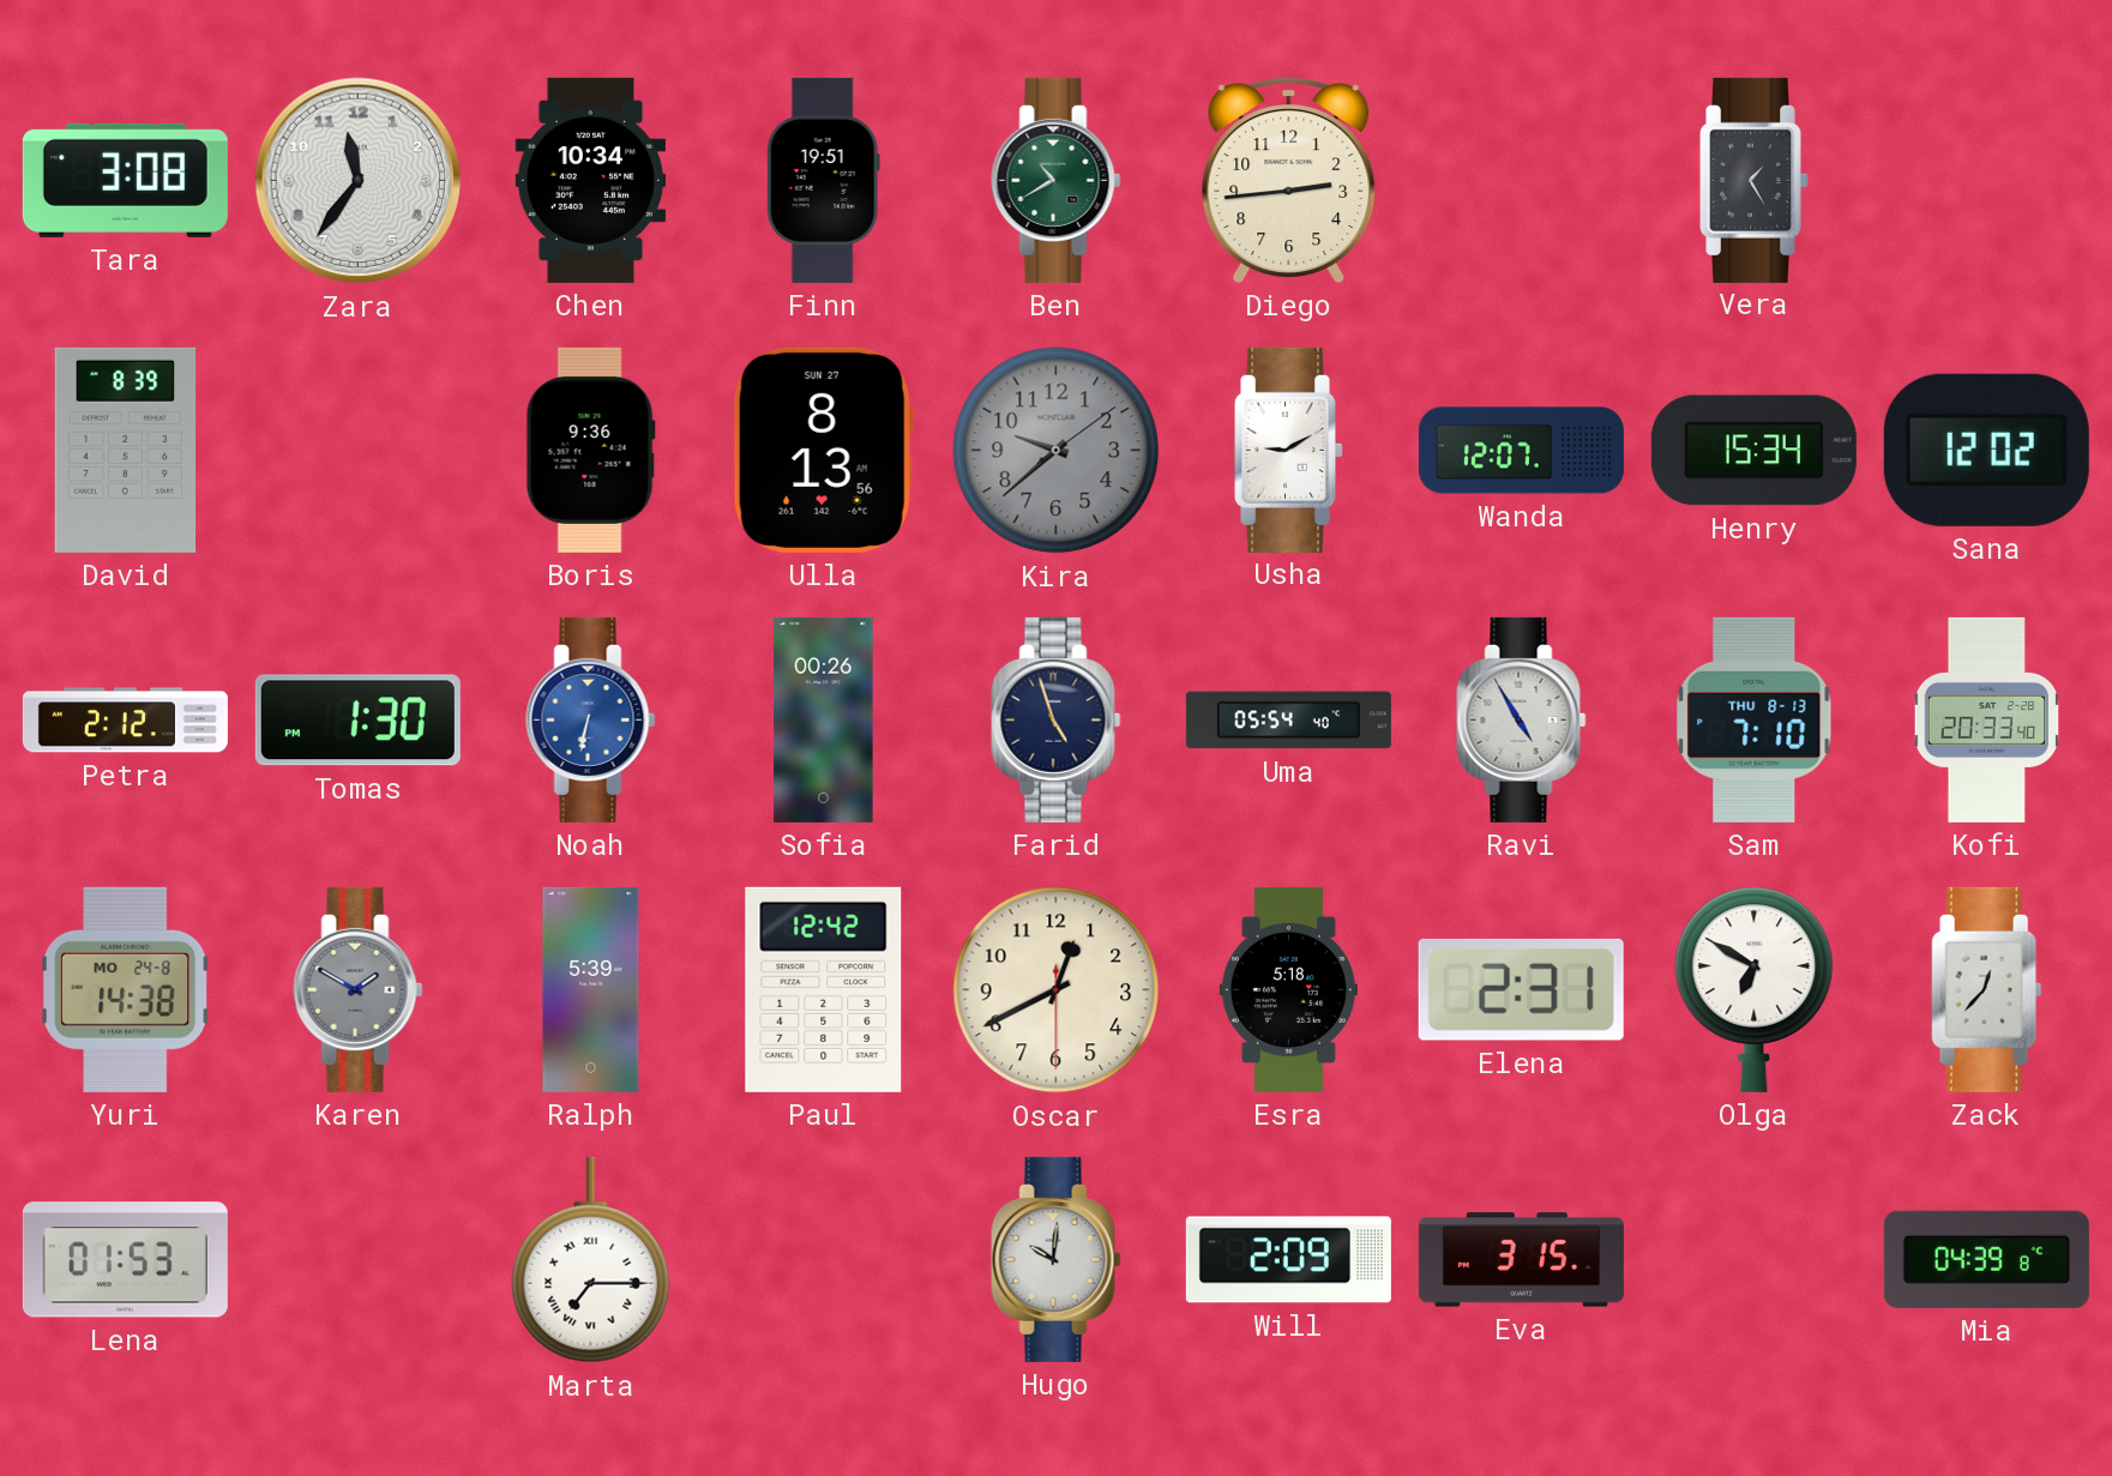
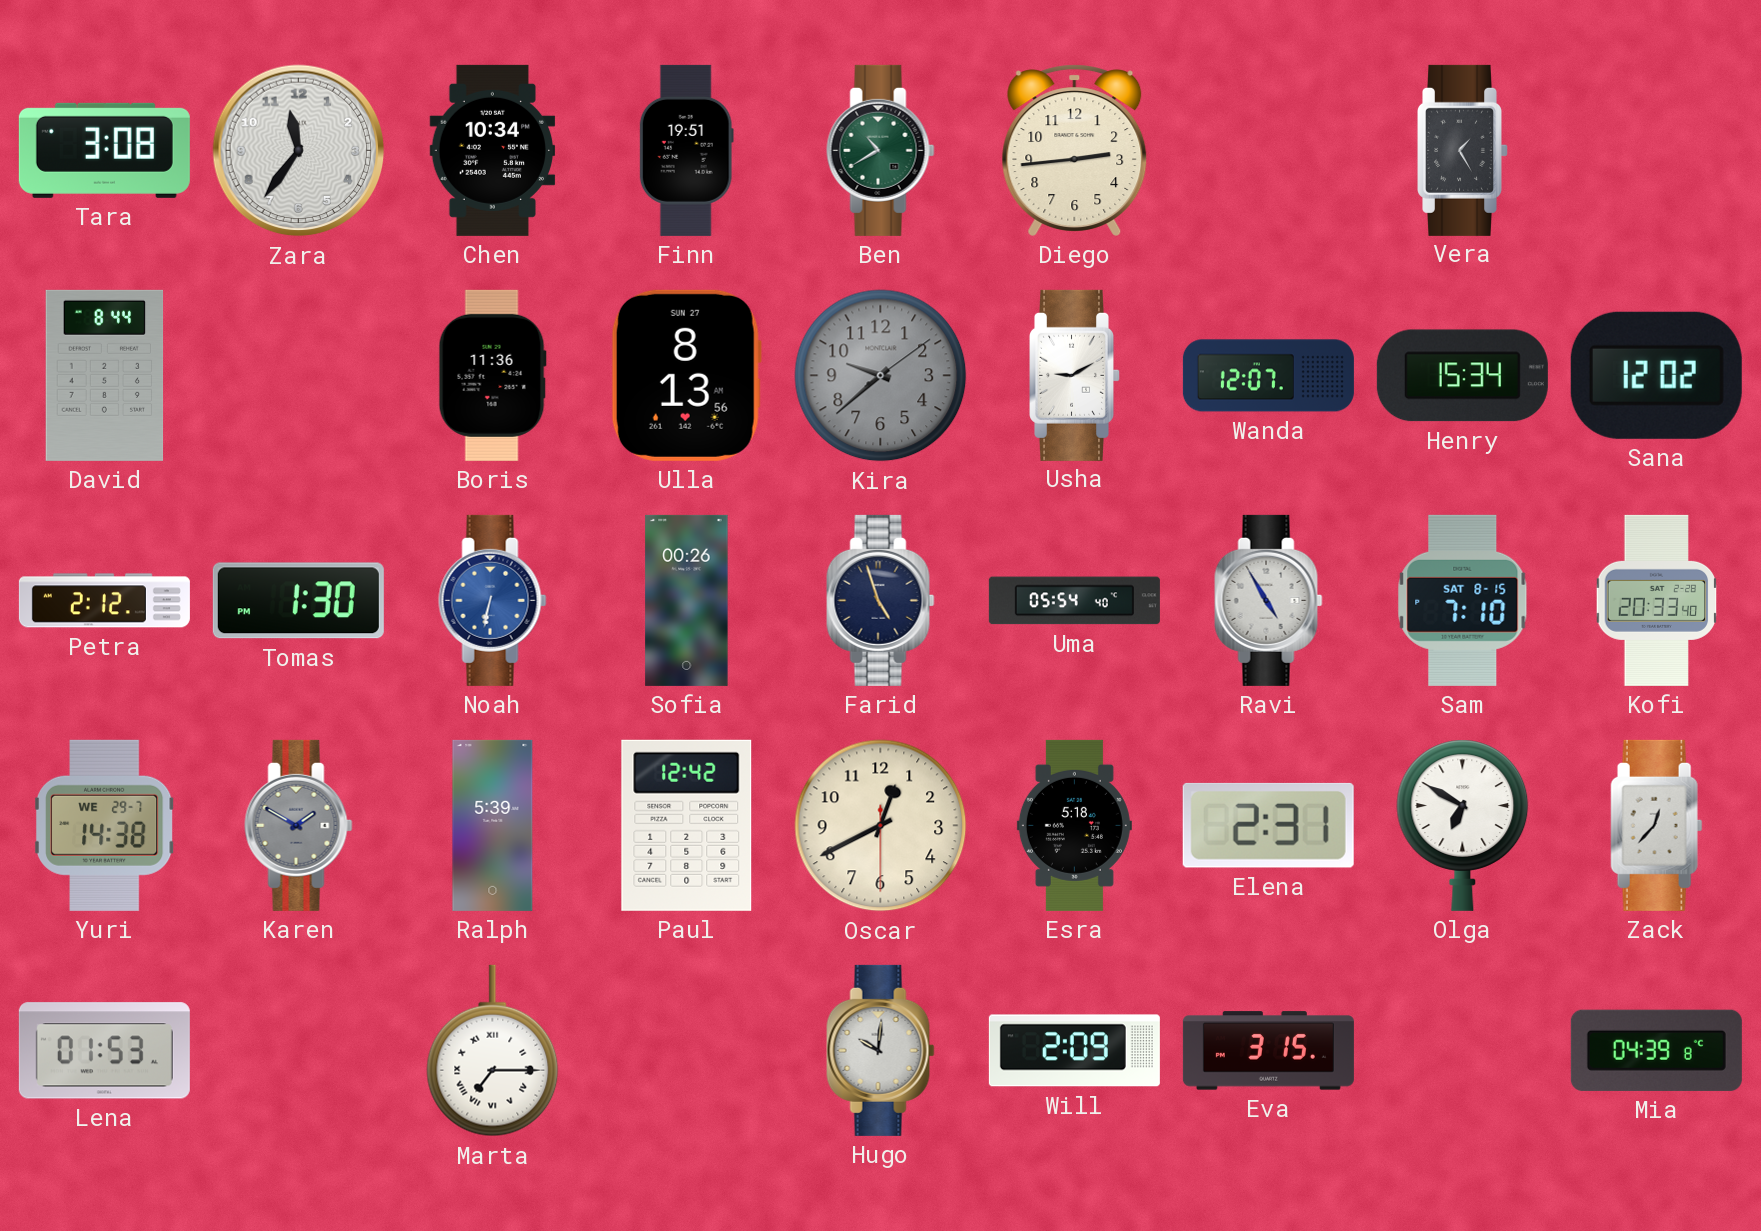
David: 8:39 -> 8:44
Boris: 9:36 -> 11:36
Sam date: THU 8-13 -> SAT 8-15
Yuri date: MO 24-8 -> WE 29-7
